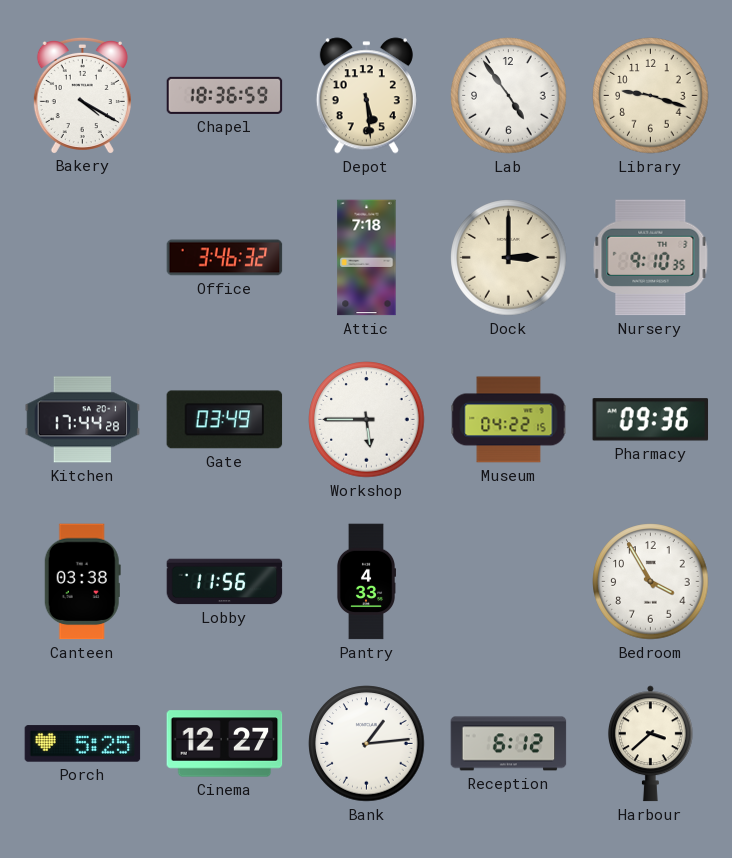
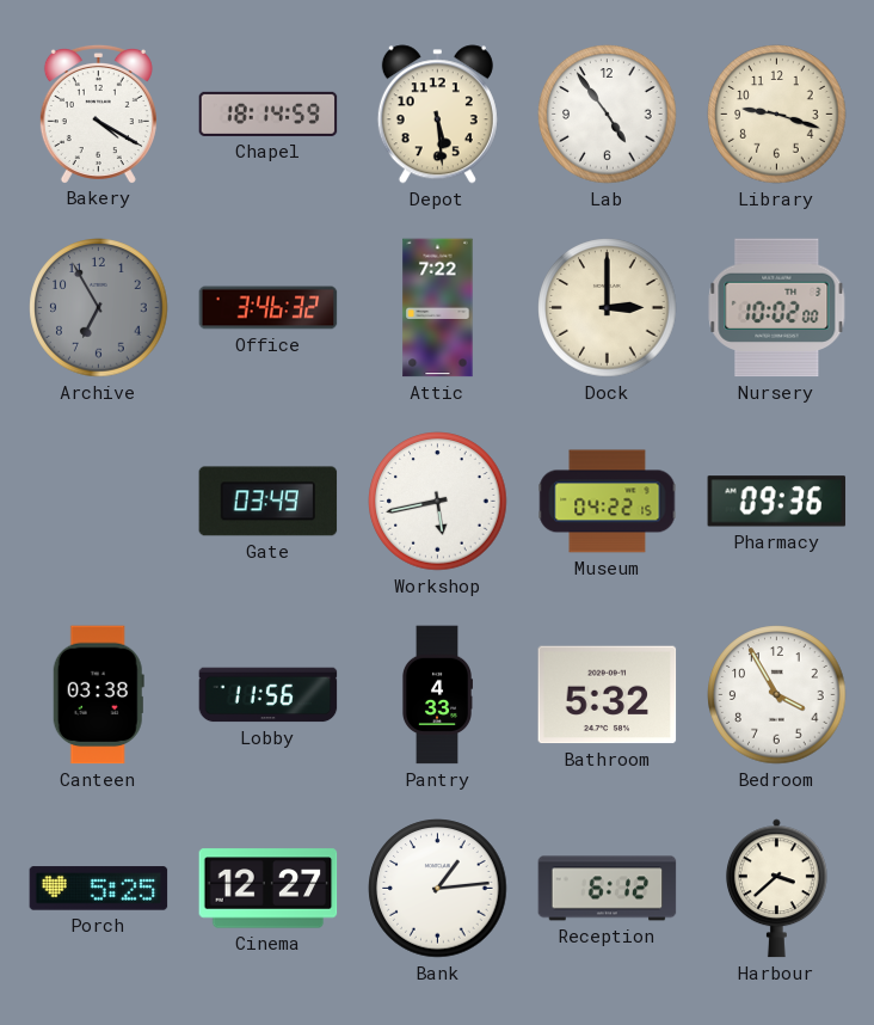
Chapel: 18:36 -> 18:14
Archive: none -> 6:55
Attic: 7:18 -> 7:22
Nursery: 9:10 -> 10:02
Kitchen: 17:44 -> none
Workshop: 5:45 -> 5:43
Bathroom: none -> 5:32
